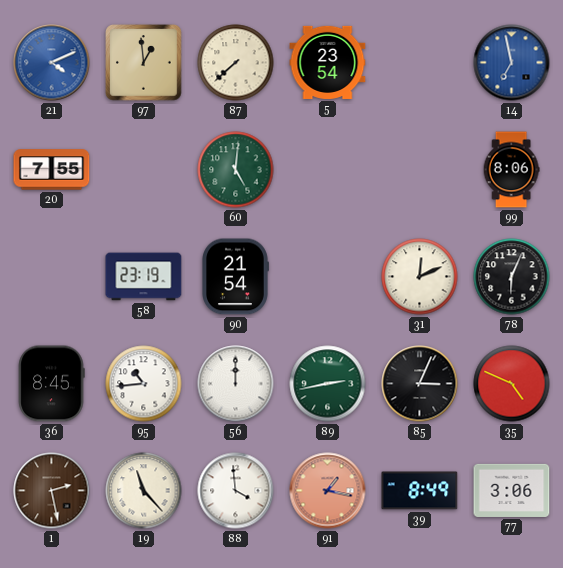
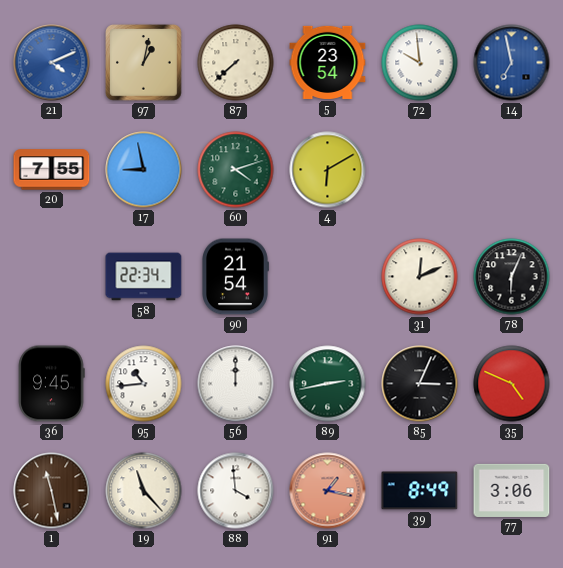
97: 12:59 -> 1:02
72: none -> 9:59
17: none -> 8:58
60: 5:01 -> 4:12
4: none -> 6:10
99: 8:06 -> none
58: 23:19 -> 22:34
36: 8:45 -> 9:45
1: 2:28 -> 11:28
